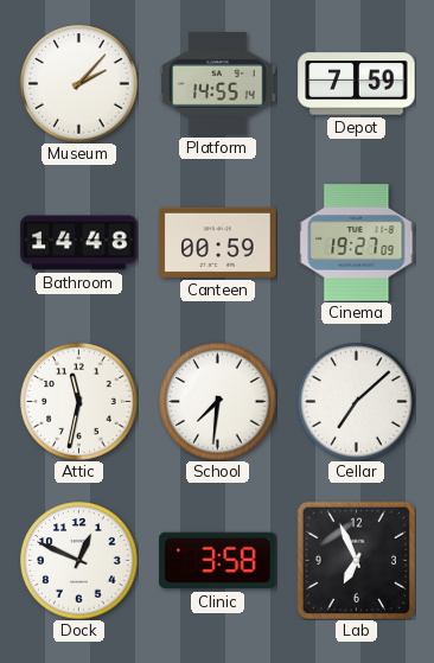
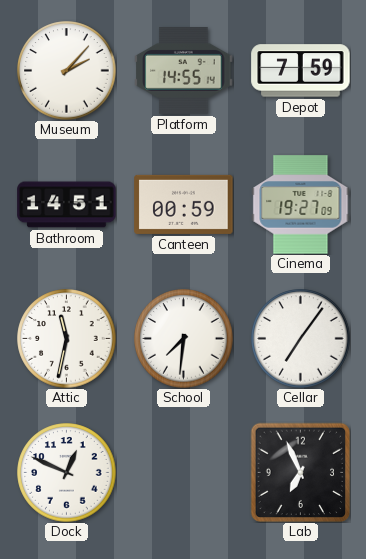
Bathroom: 14:48 -> 14:51
Cellar: 7:08 -> 7:06
Clinic: 3:58 -> none
